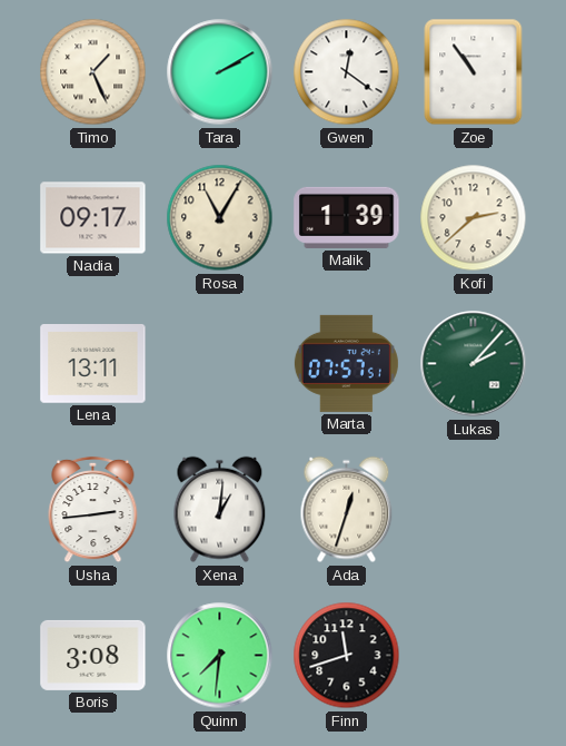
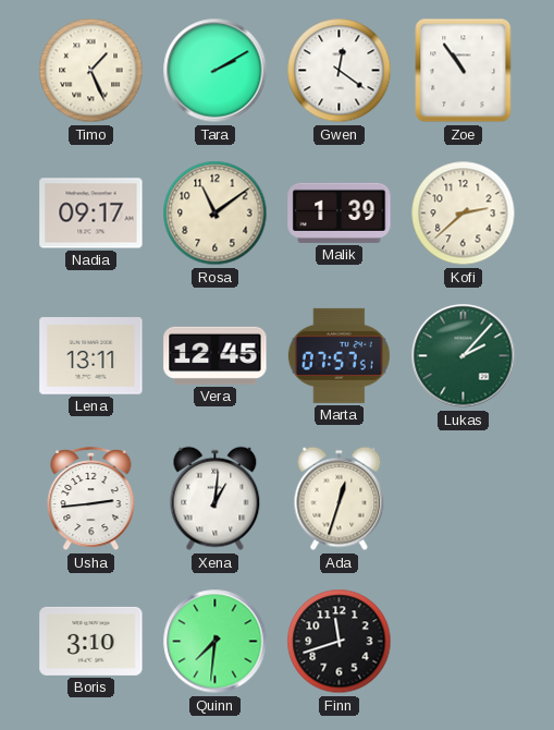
Rosa: 11:05 -> 11:09
Vera: none -> 12:45
Boris: 3:08 -> 3:10
